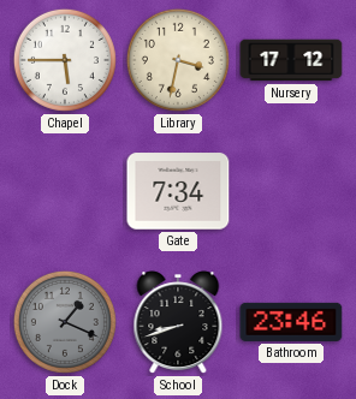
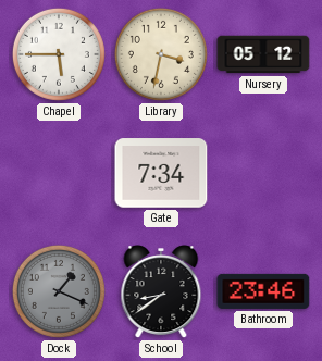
Nursery: 17:12 -> 05:12
School: 8:42 -> 8:39
